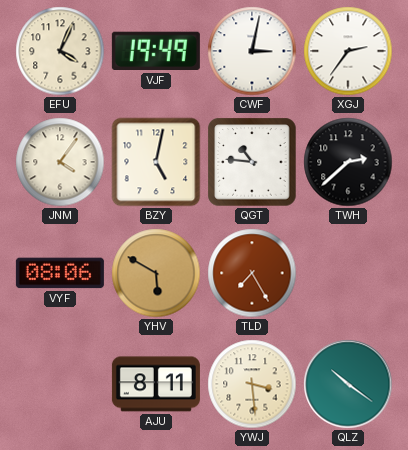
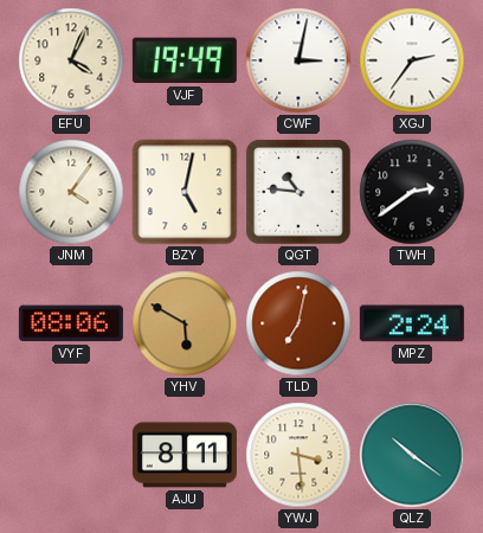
TWH: 2:38 -> 2:39
TLD: 7:25 -> 7:02
MPZ: none -> 2:24
